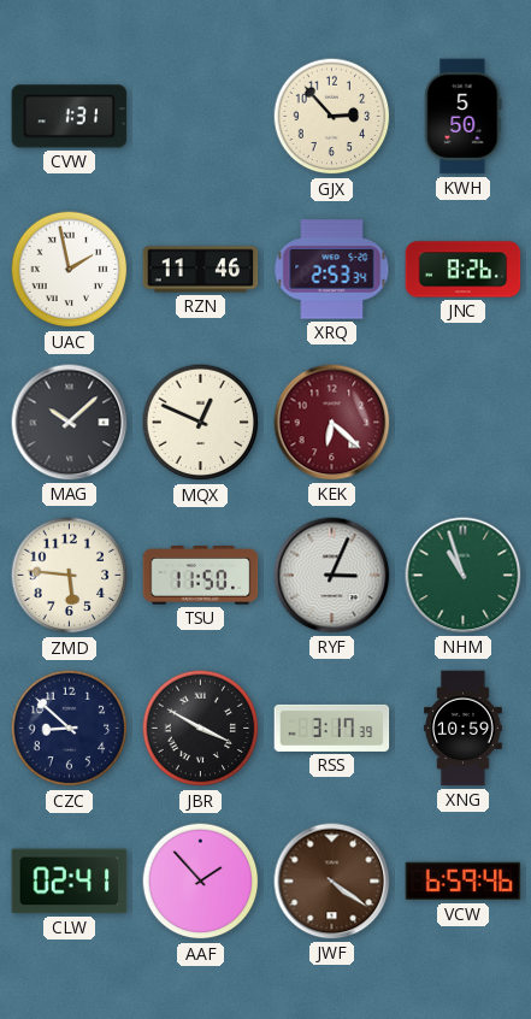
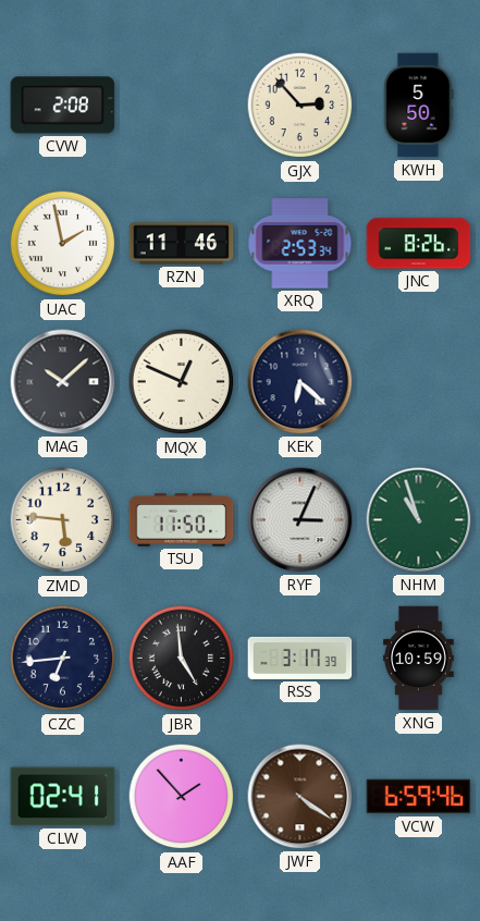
CVW: 1:31 -> 2:08
KEK dial: burgundy -> navy
CZC: 8:52 -> 6:44
JBR: 3:50 -> 4:59
